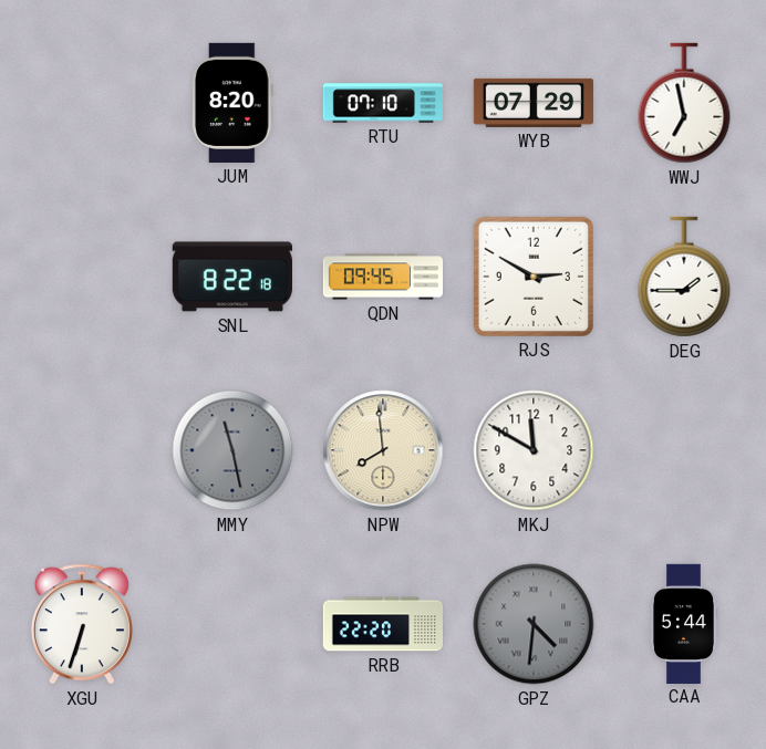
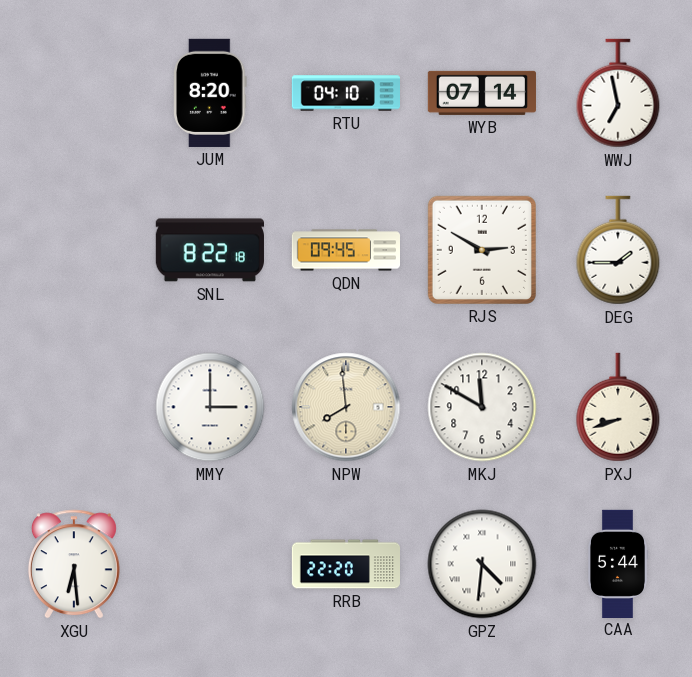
RTU: 07:10 -> 04:10
WYB: 07:29 -> 07:14
MMY: 11:28 -> 3:00
MMY dial: grey -> white
PXJ: none -> 8:42
XGU: 6:33 -> 6:29
GPZ dial: grey -> white
